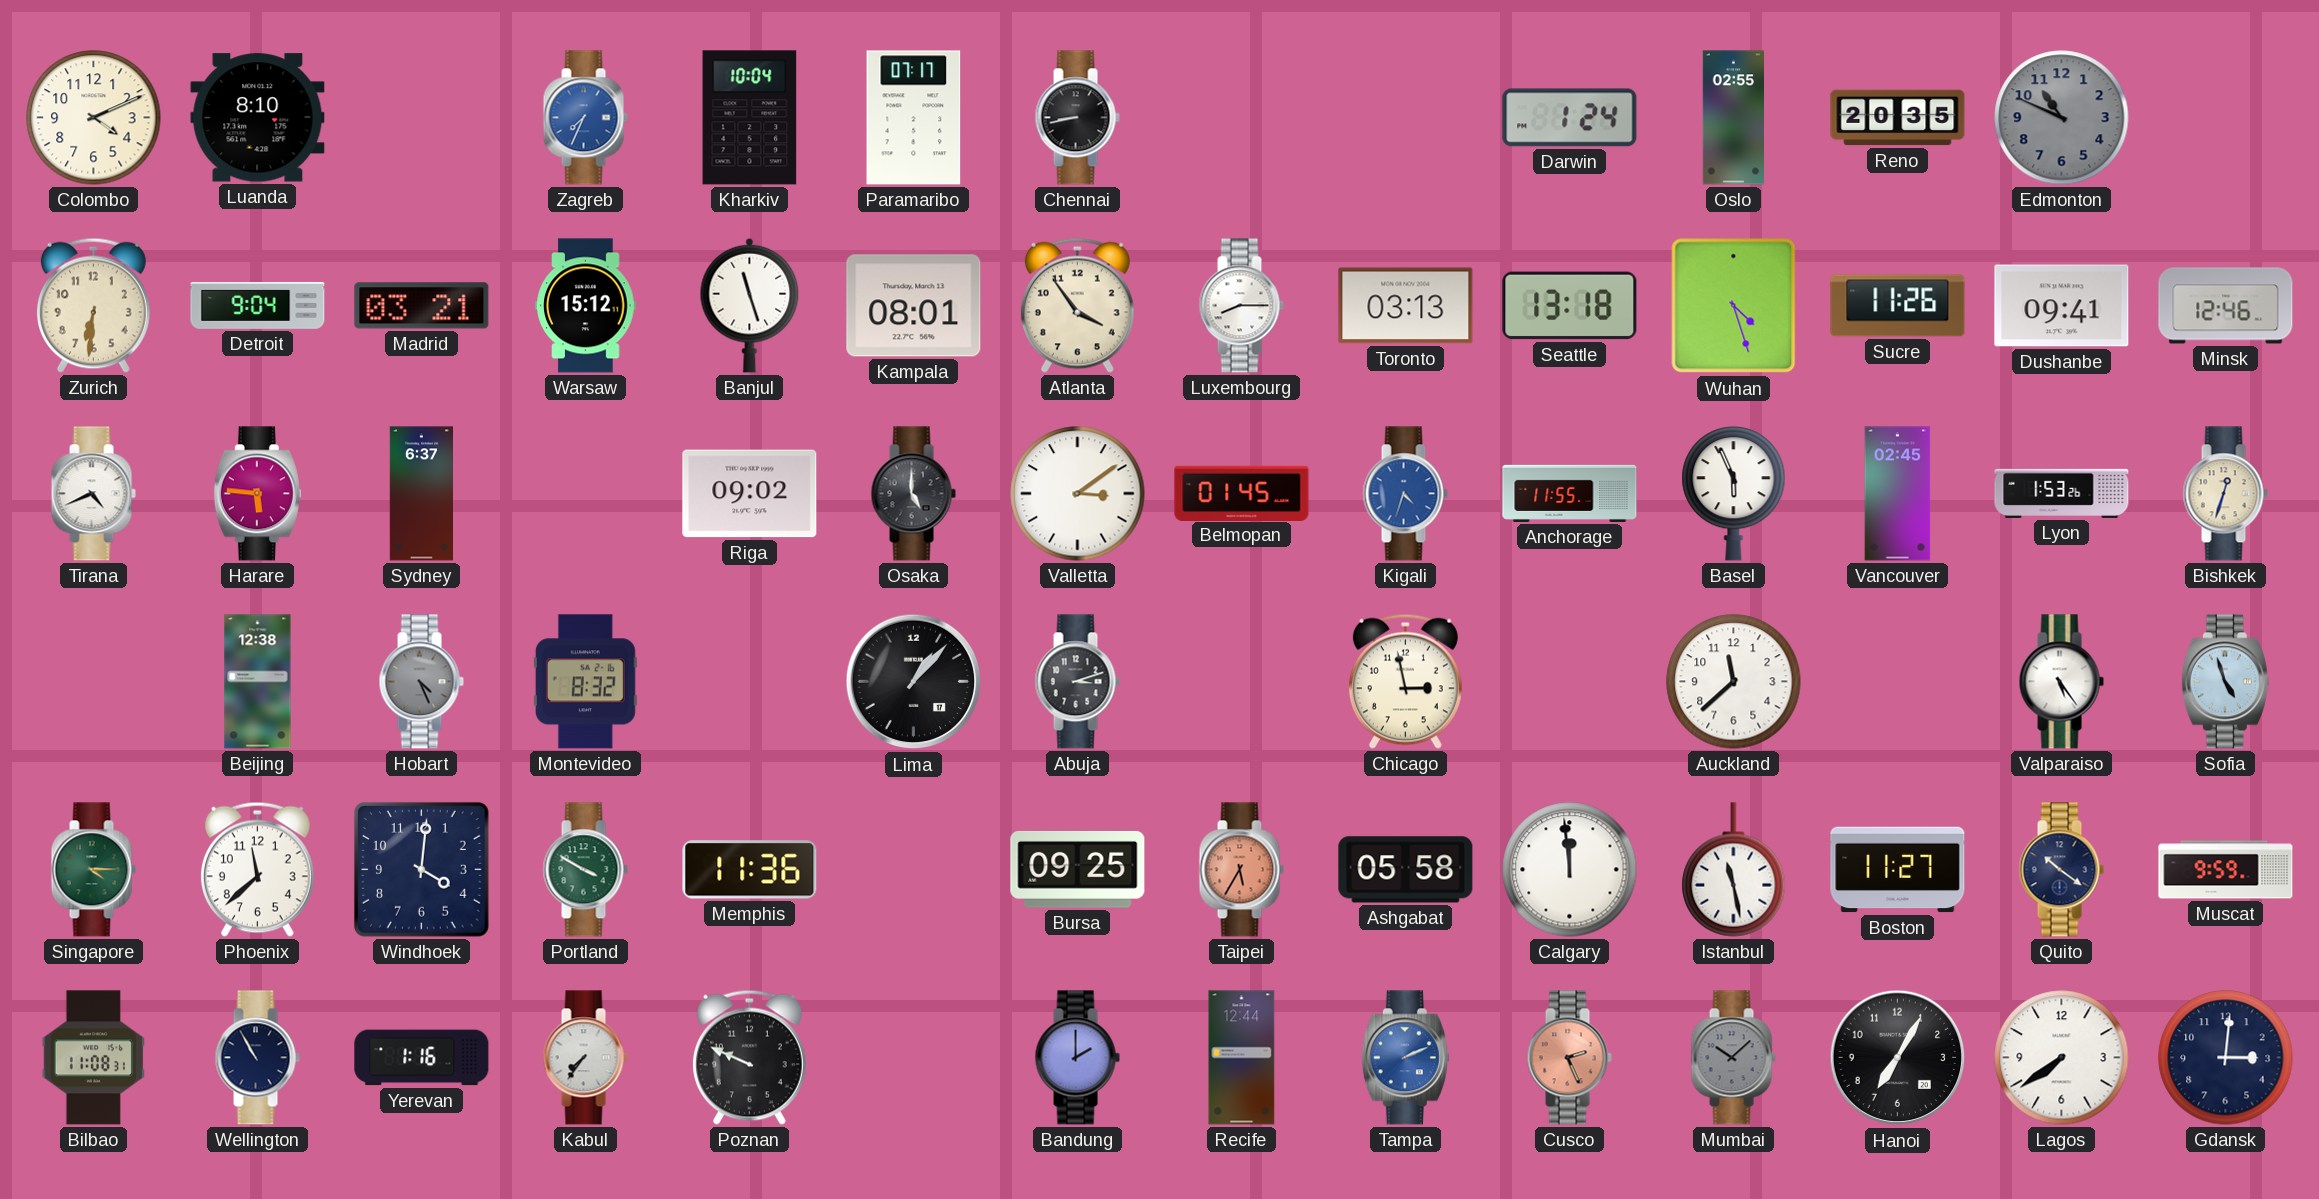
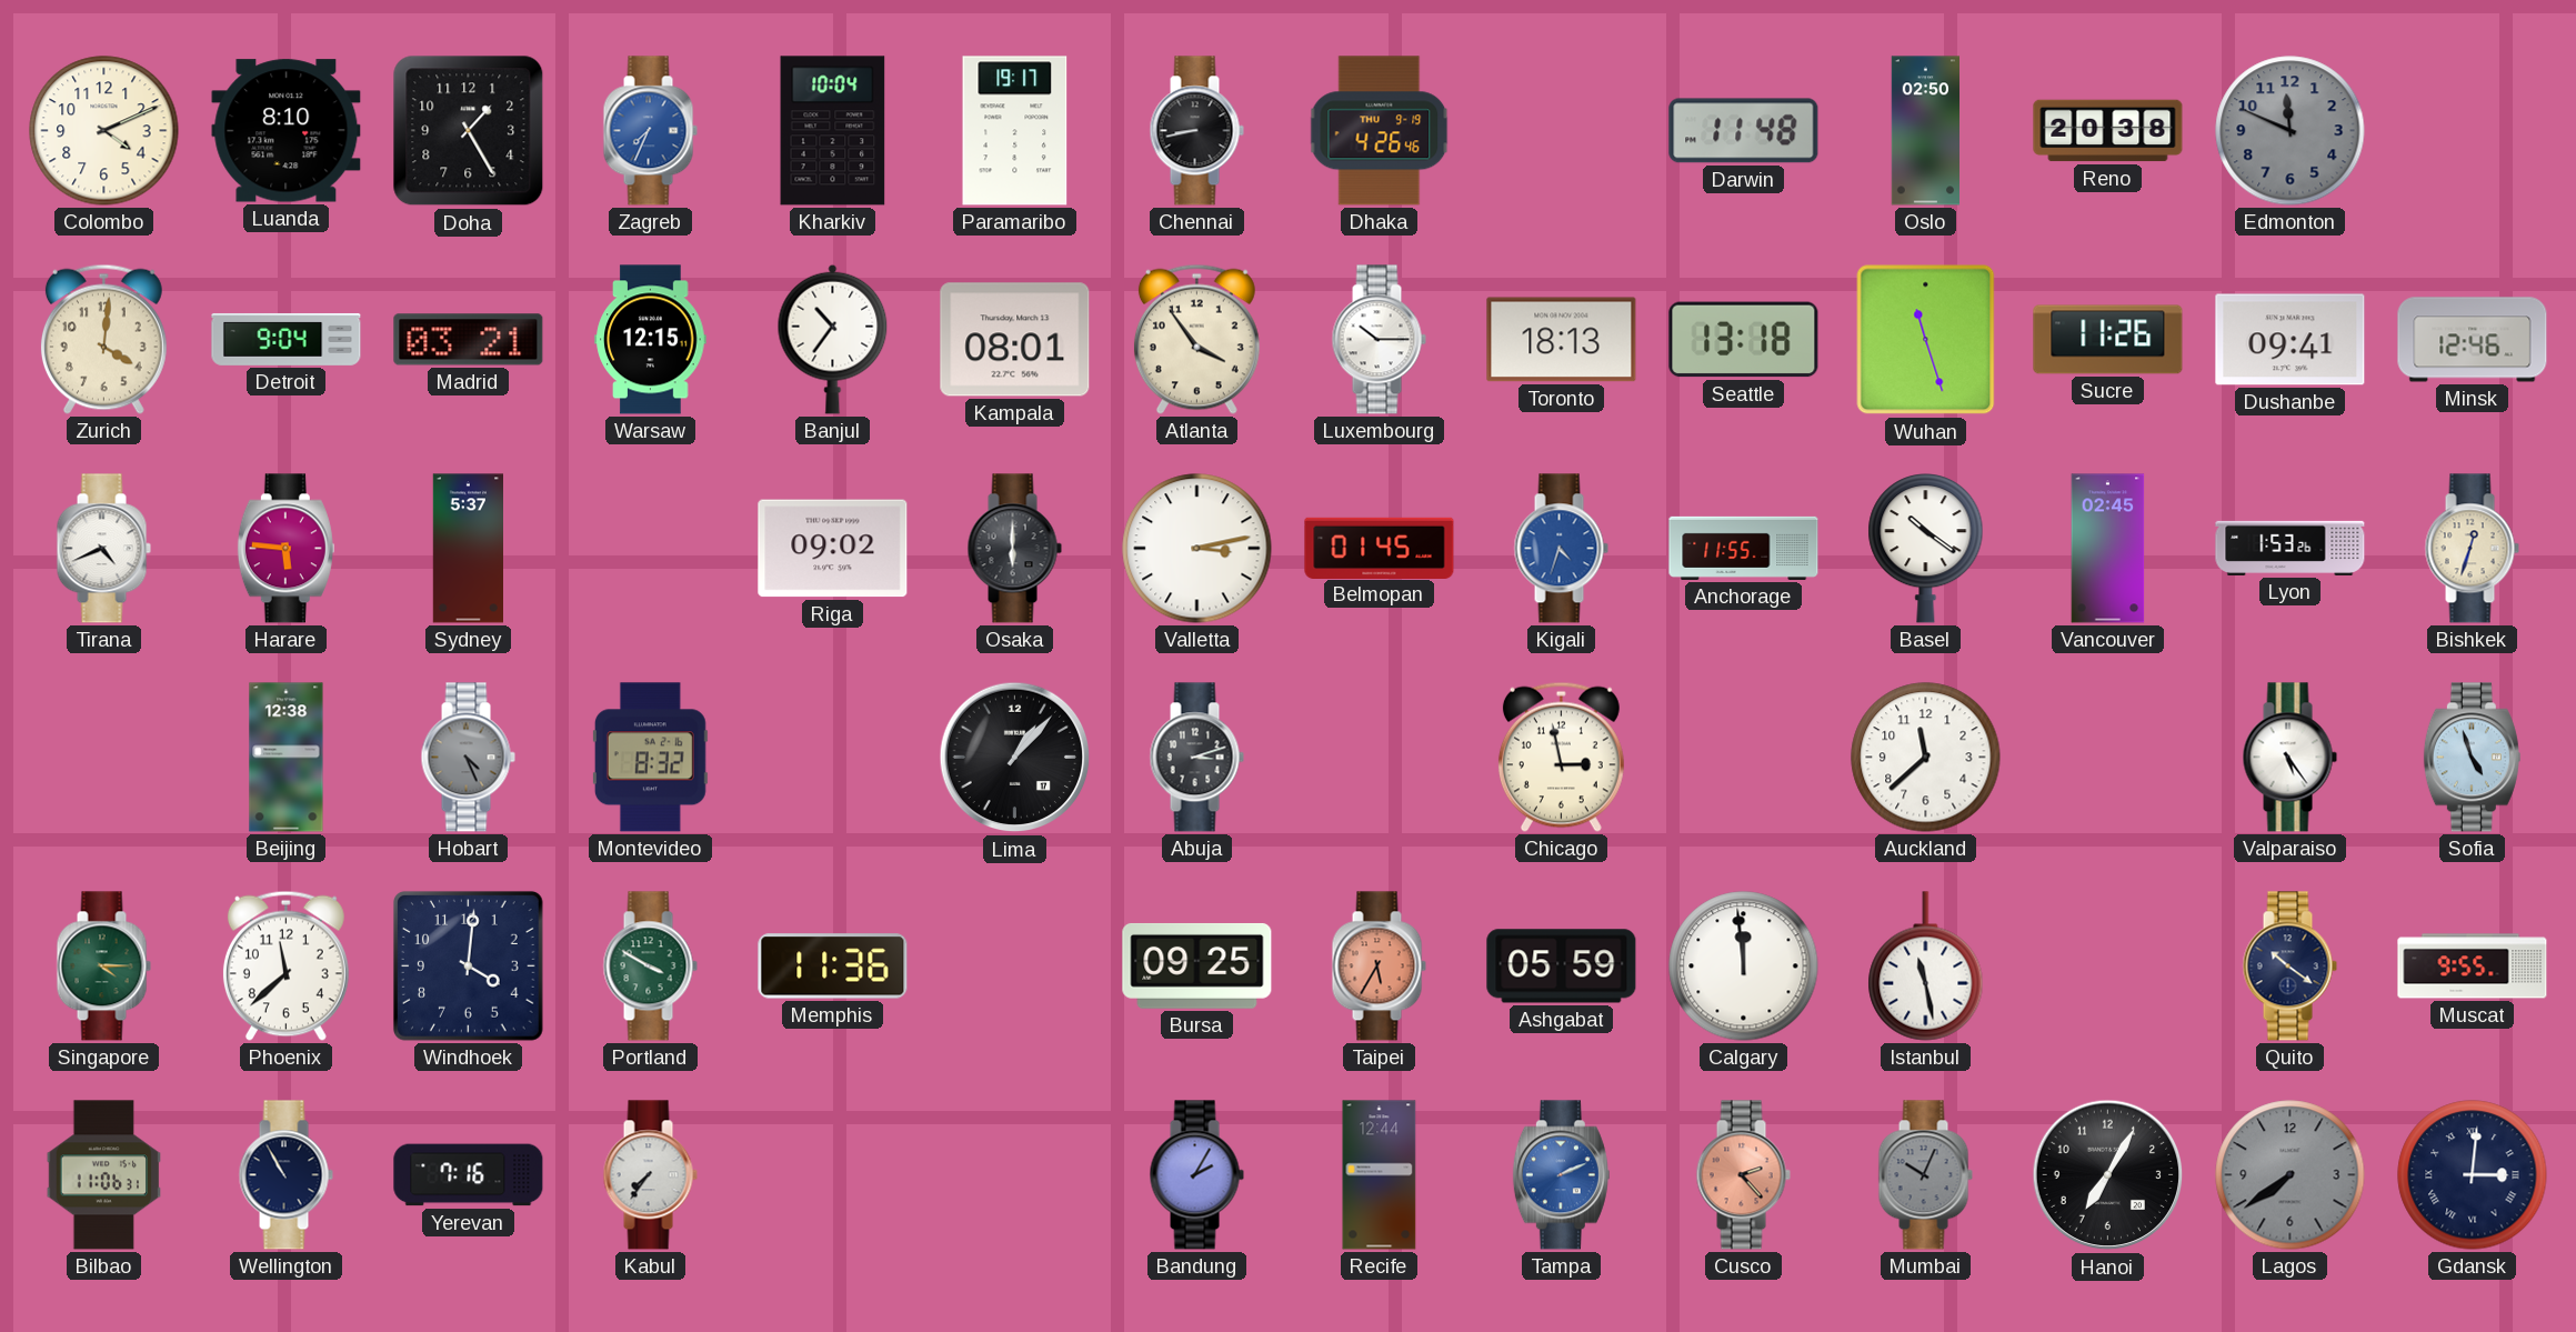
Doha: none -> 1:25
Paramaribo: 07:17 -> 19:17
Dhaka: none -> 4:26
Darwin: 1:24 -> 11:48
Oslo: 02:55 -> 02:50
Reno: 20:35 -> 20:38
Edmonton: 10:49 -> 11:49
Zurich: 6:31 -> 4:01
Warsaw: 15:12 -> 12:15
Banjul: 11:27 -> 10:36
Luxembourg: 8:15 -> 10:15
Toronto: 03:13 -> 18:13
Wuhan: 4:27 -> 11:27
Sydney: 6:37 -> 5:37
Osaka: 5:00 -> 6:00
Valletta: 3:09 -> 3:13
Basel: 5:56 -> 10:21
Ashgabat: 05:58 -> 05:59
Boston: 11:27 -> none
Muscat: 9:59 -> 9:55
Bilbao: 11:08 -> 11:06
Yerevan: 1:16 -> 7:16
Poznan: 9:49 -> none
Bandung: 2:00 -> 2:05
Cusco: 2:26 -> 2:23
Mumbai: 10:08 -> 10:04
Lagos dial: white -> grey
Gdansk numerals: Arabic -> Roman
